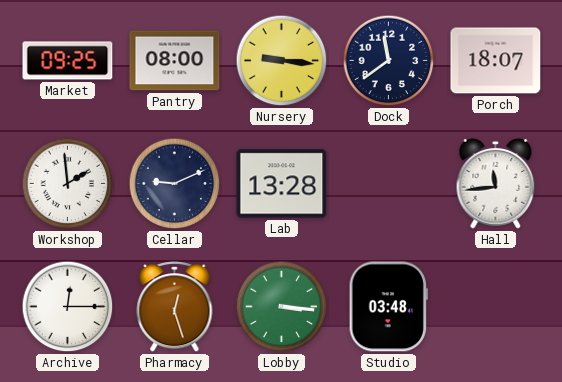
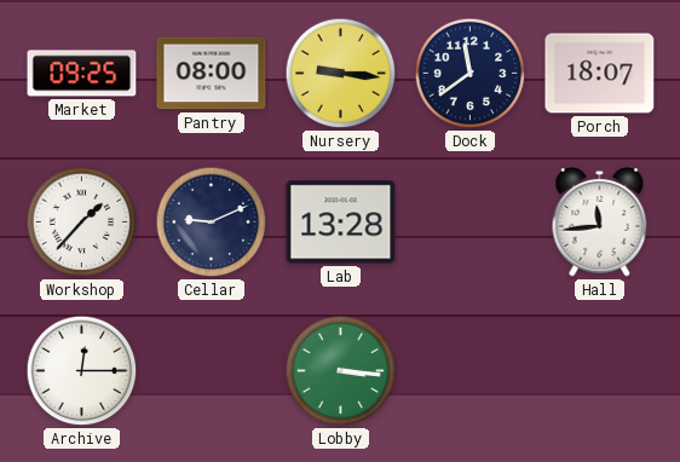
Workshop: 1:59 -> 1:37
Pharmacy: 12:27 -> none
Studio: 03:48 -> none
